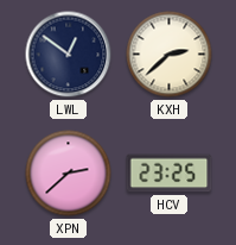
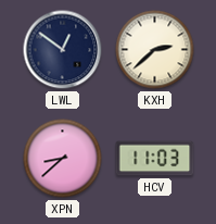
XPN: 2:38 -> 8:38
HCV: 23:25 -> 11:03
